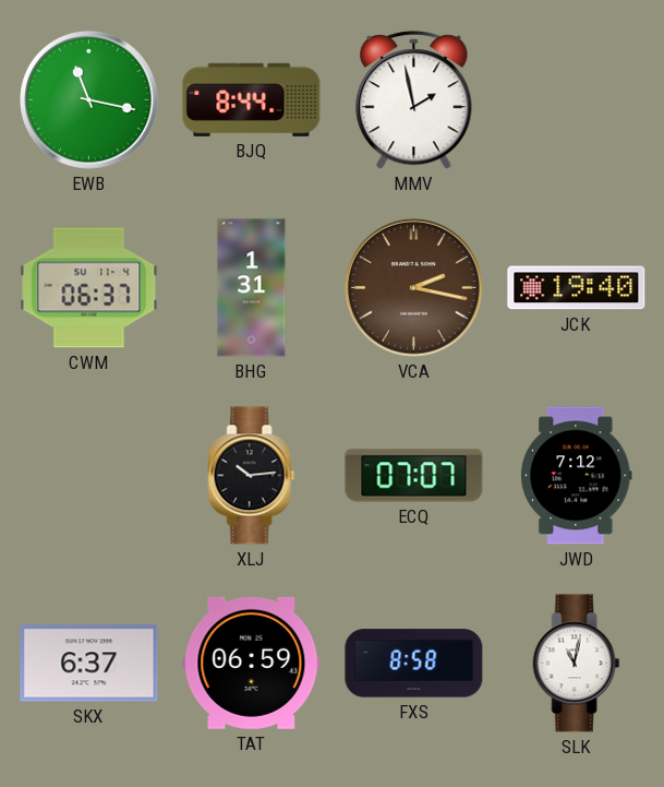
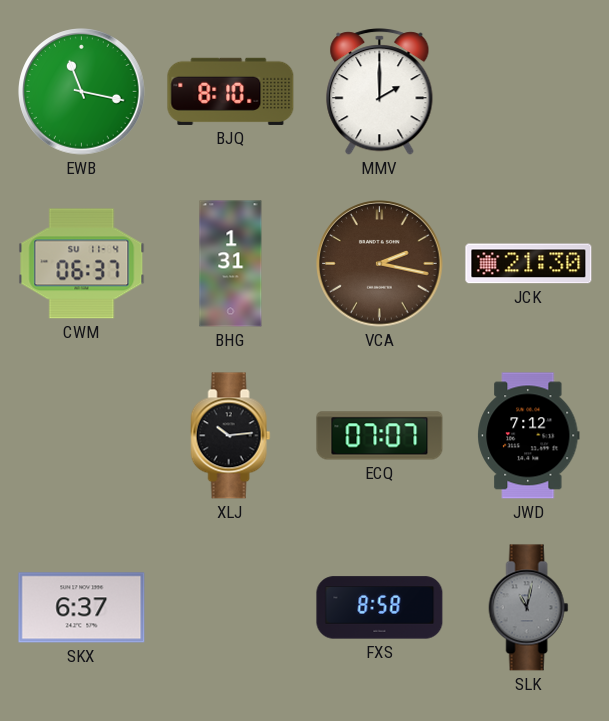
BJQ: 8:44 -> 8:10
MMV: 1:58 -> 2:00
JCK: 19:40 -> 21:30
TAT: 06:59 -> none
SLK dial: white -> grey
